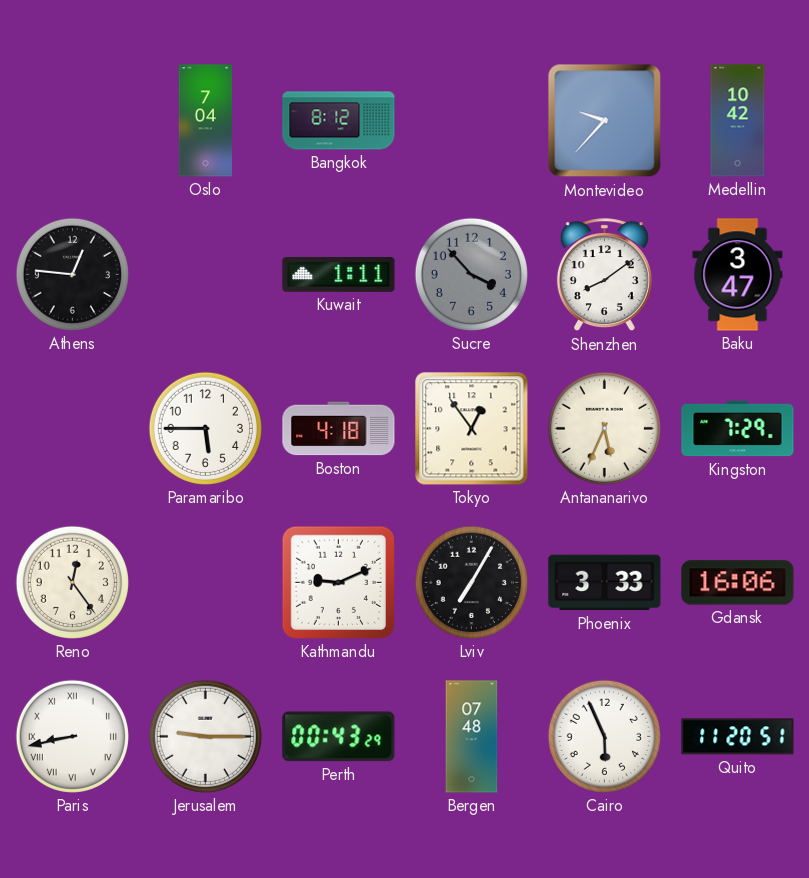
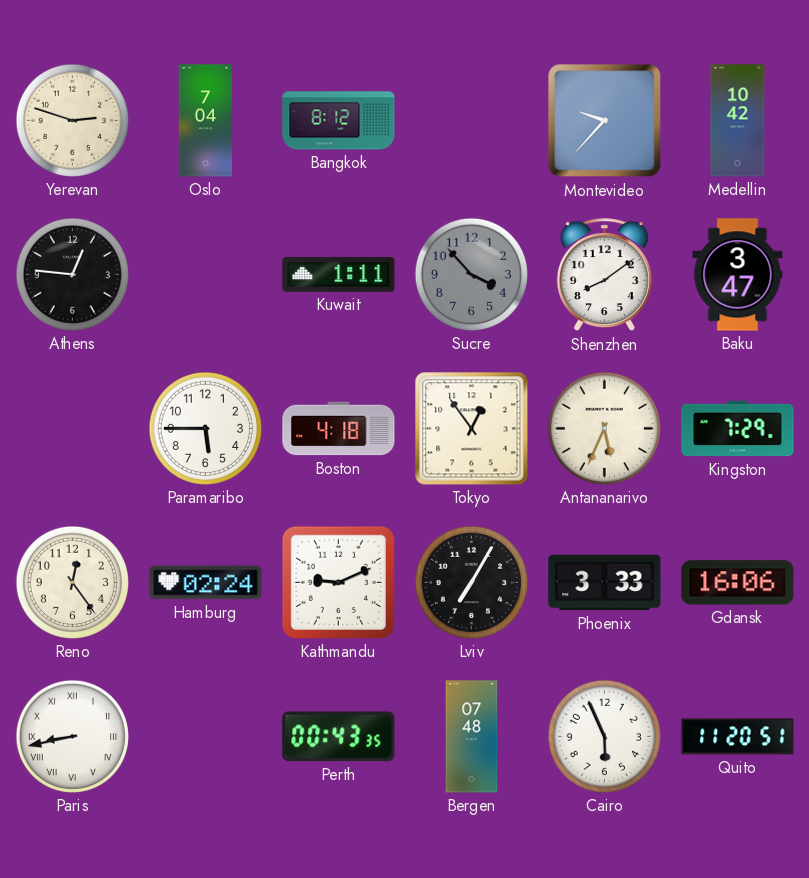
Yerevan: none -> 2:48
Hamburg: none -> 02:24
Jerusalem: 9:15 -> none
Perth: 00:43:29 -> 00:43:35
